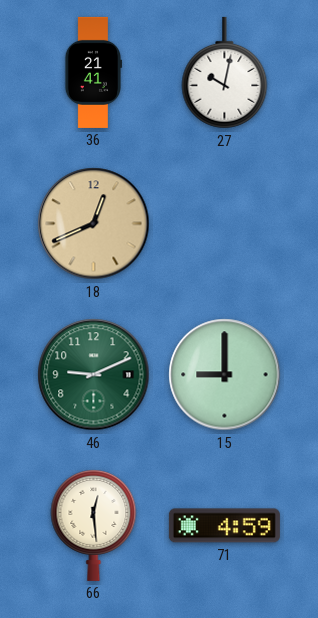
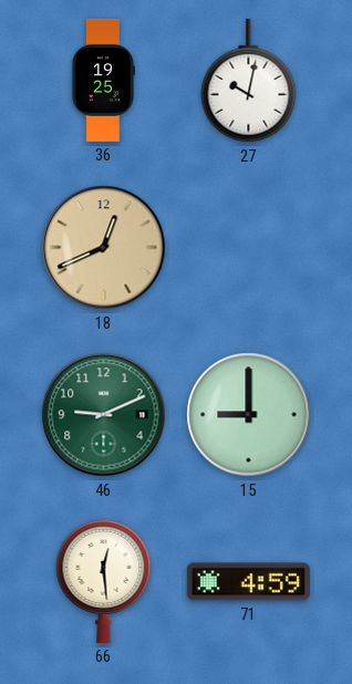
36: 21:41 -> 19:25
